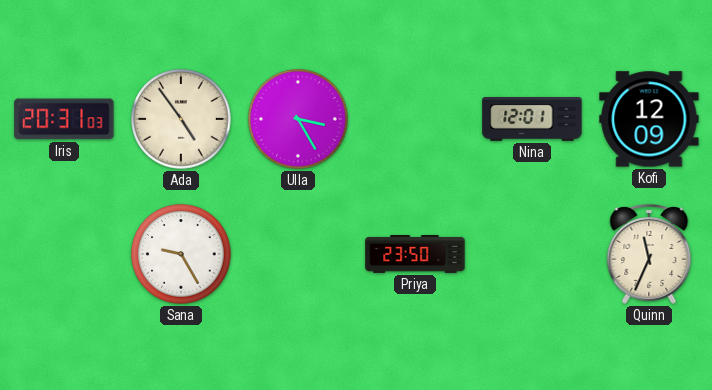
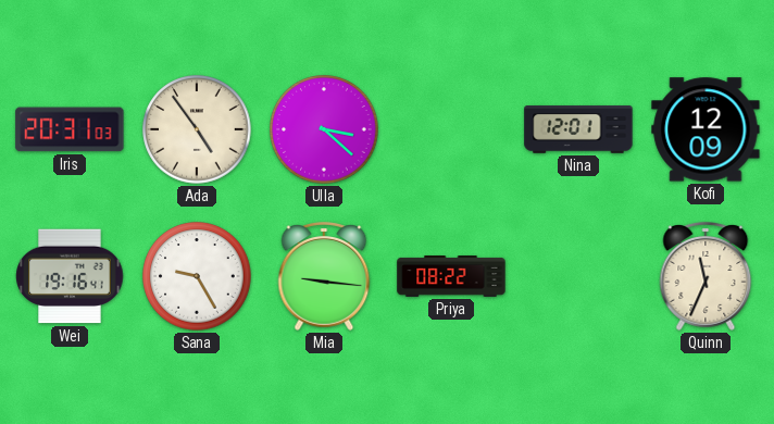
Ulla: 3:25 -> 3:22
Wei: none -> 19:16
Mia: none -> 9:16
Priya: 23:50 -> 08:22
